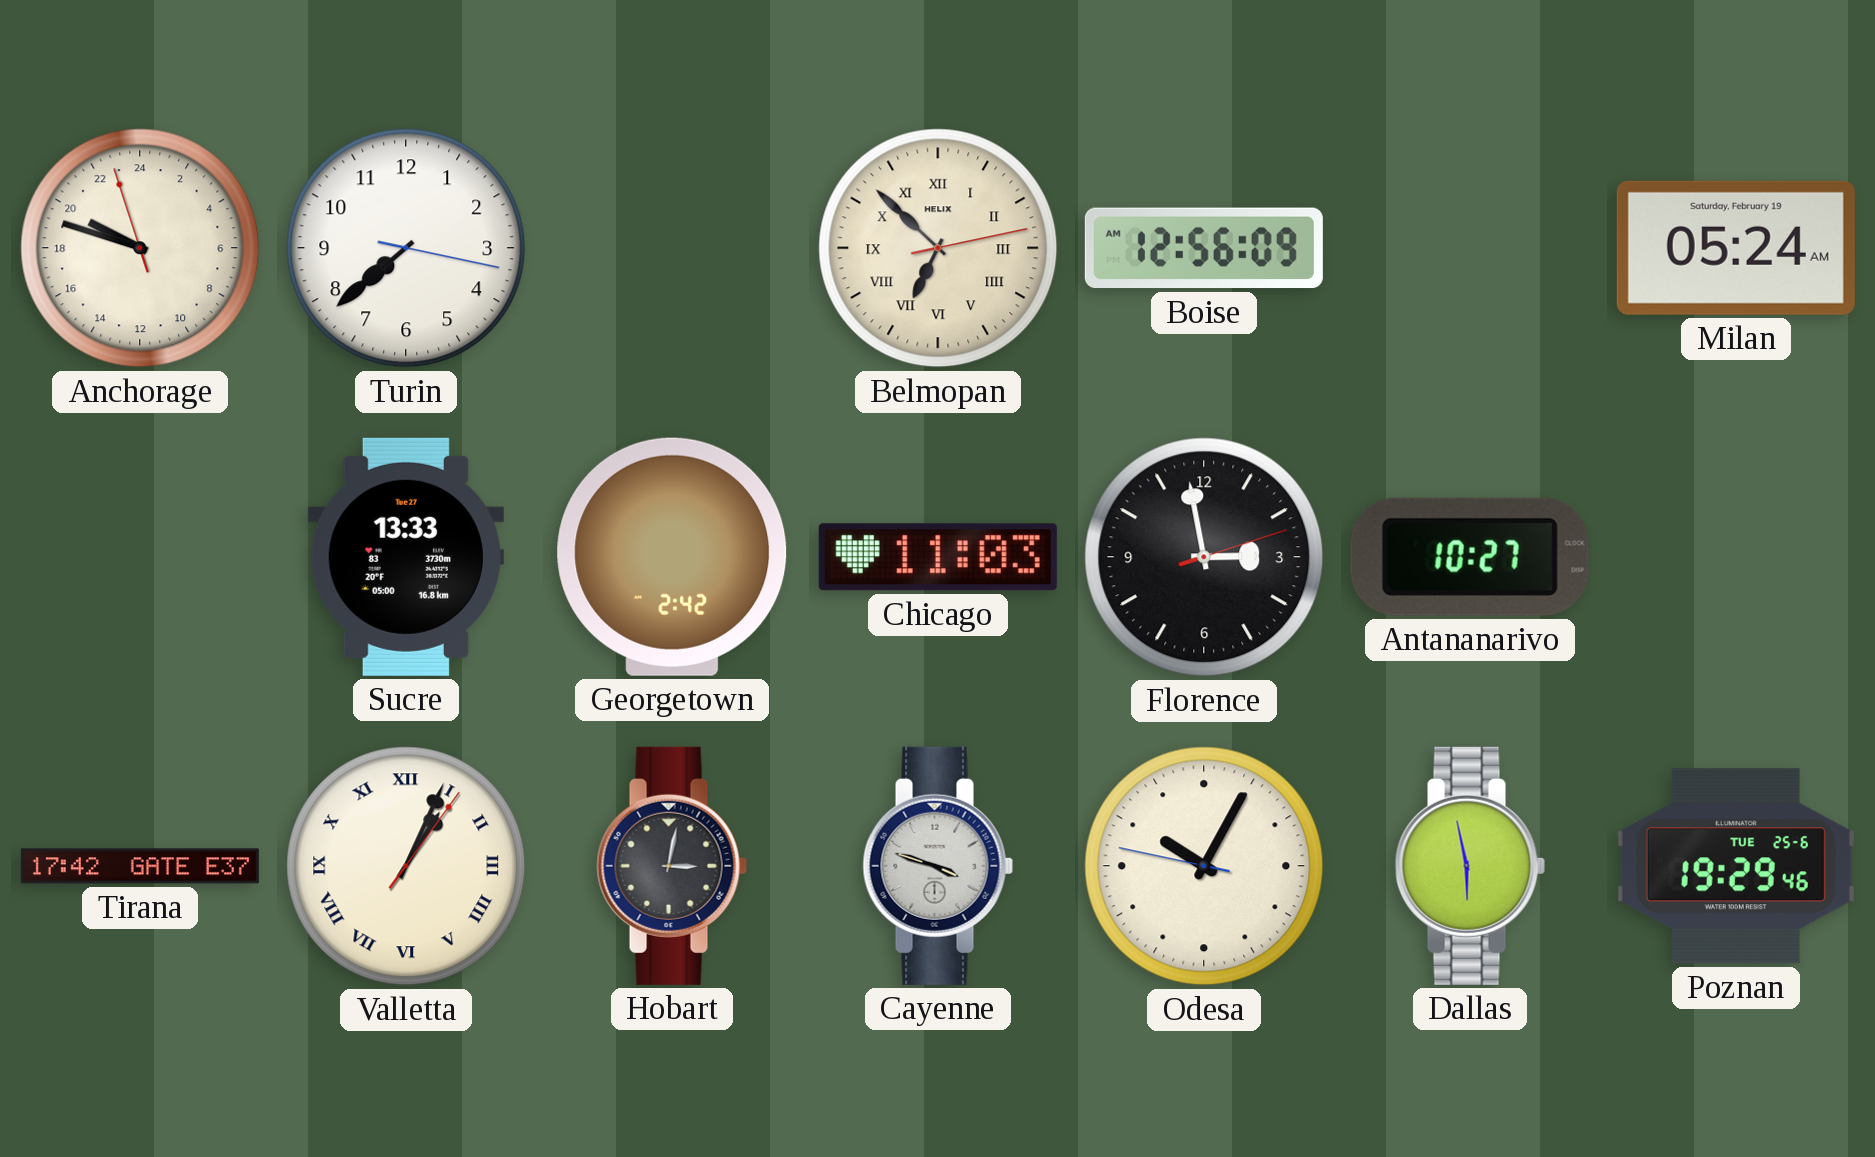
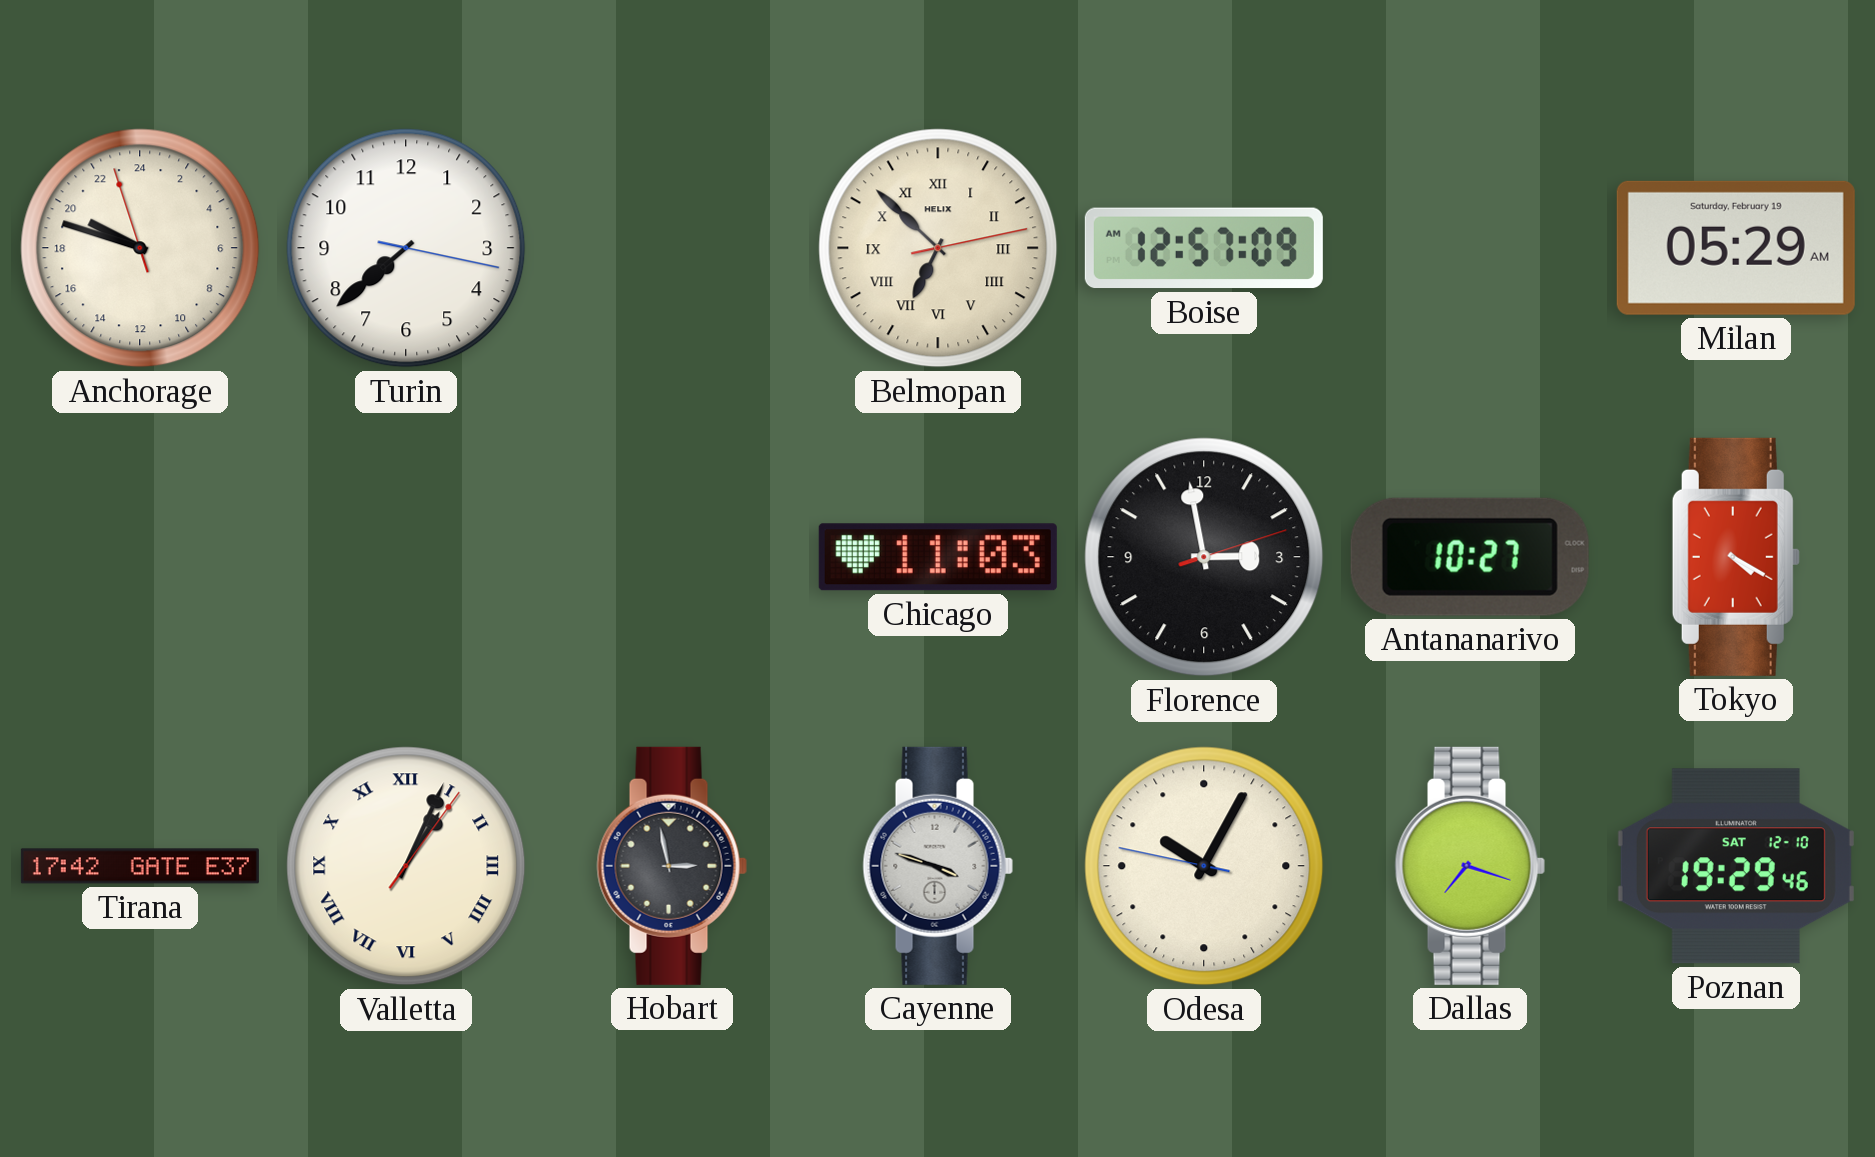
Boise: 12:56 -> 12:57
Milan: 05:24 -> 05:29
Sucre: 13:33 -> none
Georgetown: 2:42 -> none
Tokyo: none -> 4:20
Hobart: 3:02 -> 2:58
Dallas: 5:58 -> 7:18
Poznan date: TUE 25-6 -> SAT 12-10
